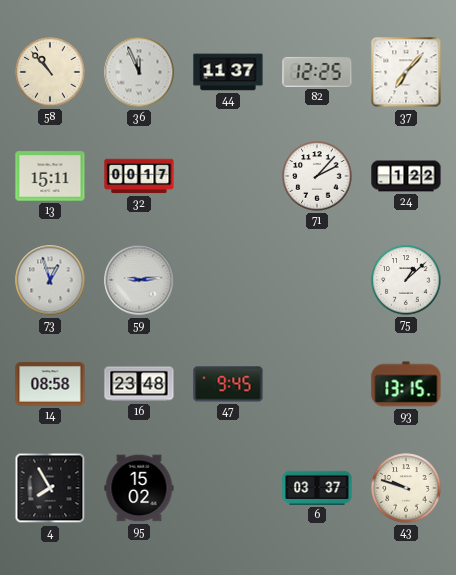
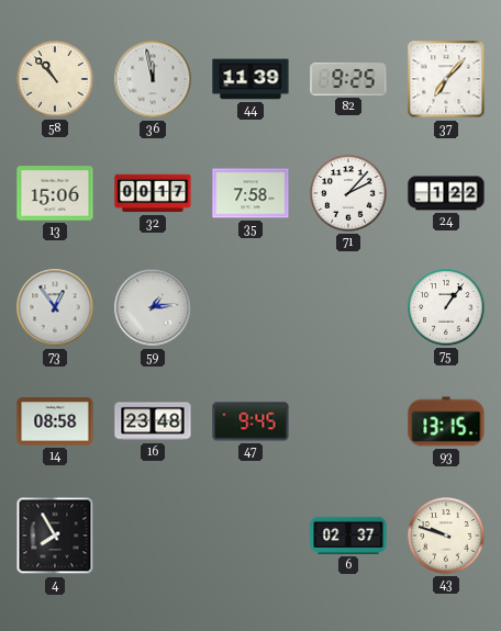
36: 11:56 -> 11:58
44: 11:37 -> 11:39
82: 12:25 -> 9:25
13: 15:11 -> 15:06
35: none -> 7:58
73: 12:57 -> 12:54
59: 9:14 -> 1:14
75: 1:08 -> 1:06
95: 15:02 -> none
6: 03:37 -> 02:37
